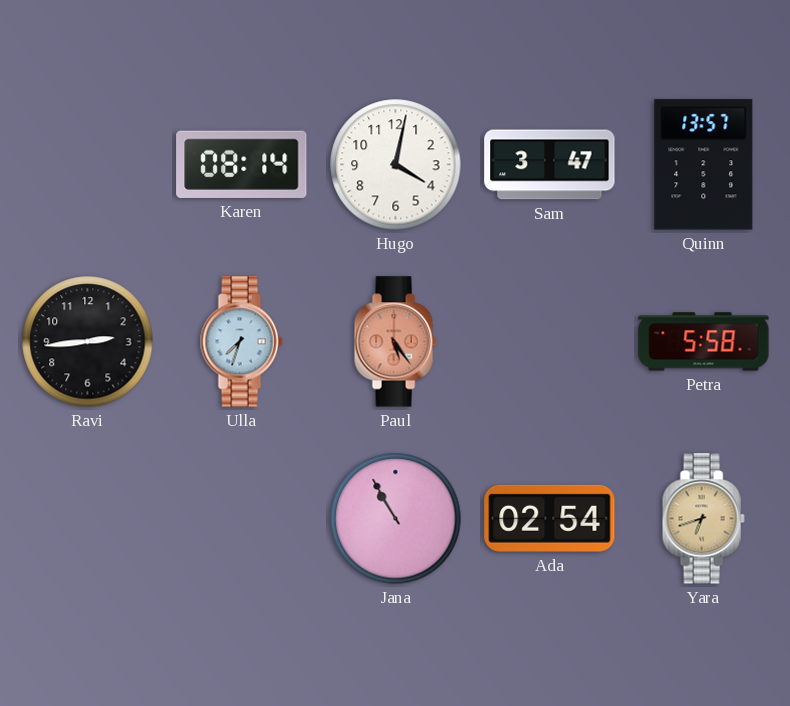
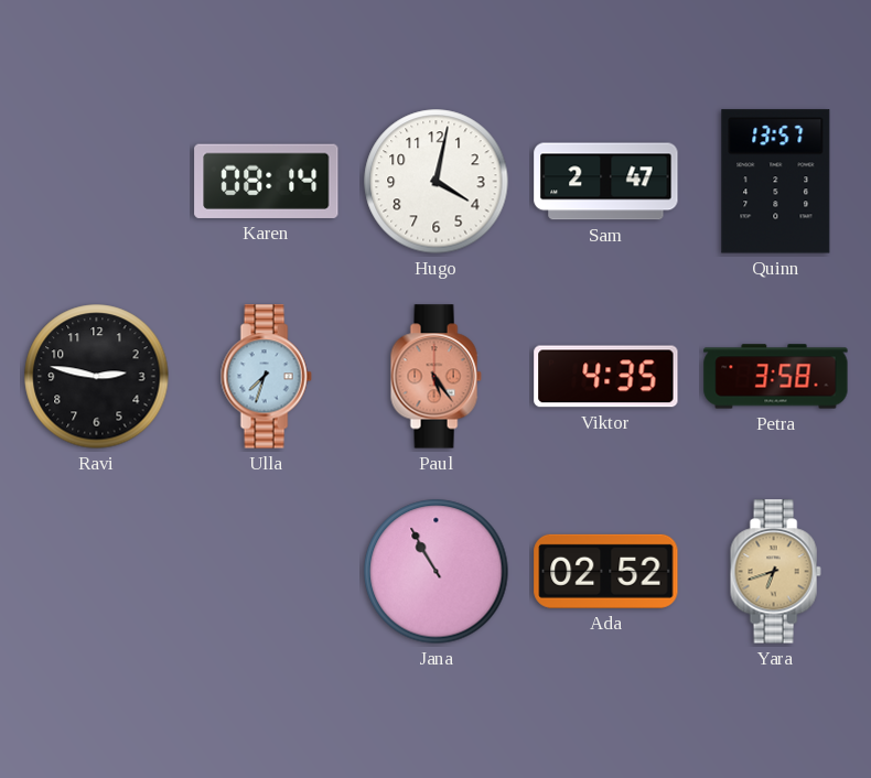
Sam: 3:47 -> 2:47
Ravi: 2:44 -> 2:47
Viktor: none -> 4:35
Petra: 5:58 -> 3:58
Ada: 02:54 -> 02:52
